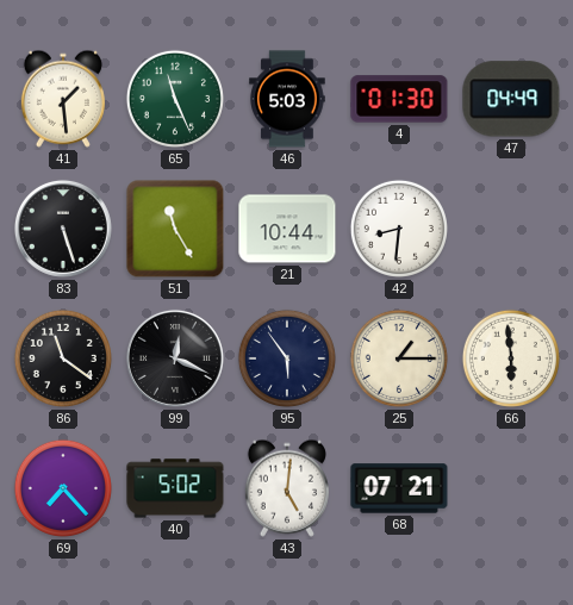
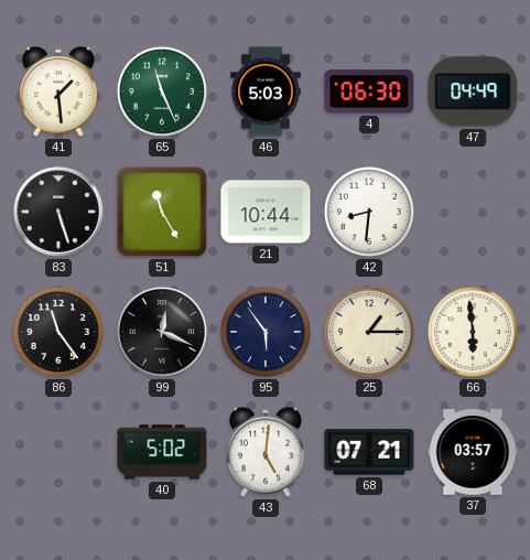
4: 01:30 -> 06:30
86: 11:21 -> 11:24
69: 7:23 -> none
37: none -> 03:57
